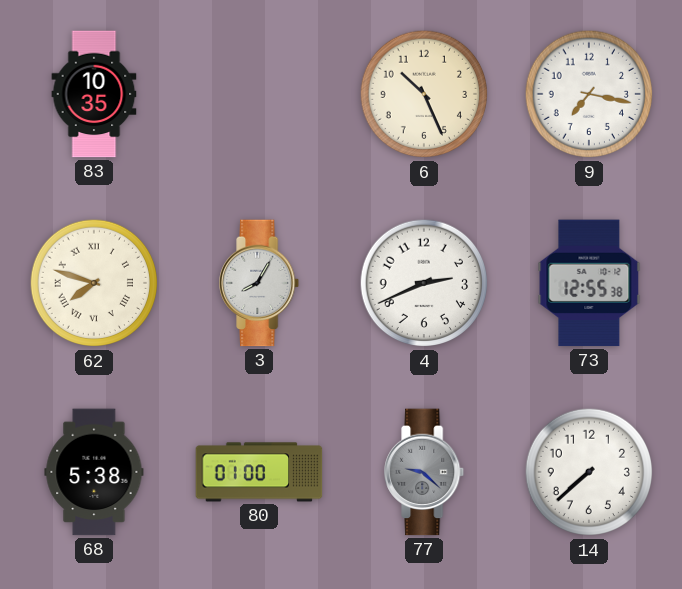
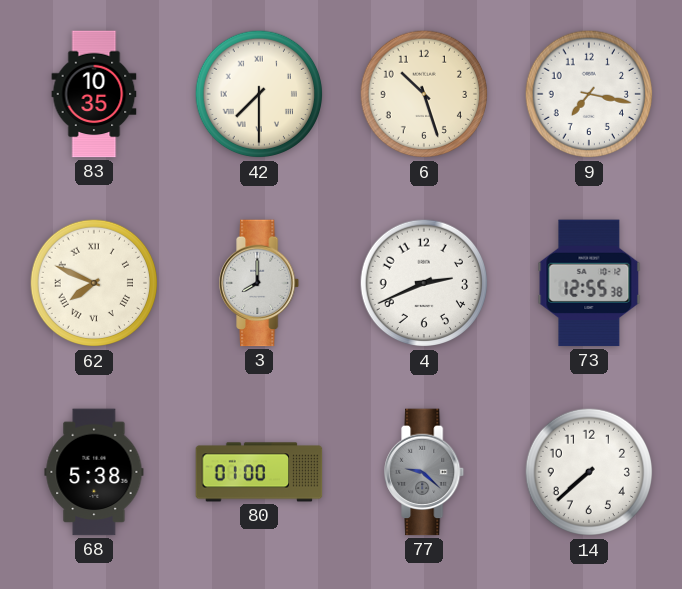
42: none -> 7:30
6: 10:26 -> 10:27
62: 7:48 -> 7:49
3: 8:05 -> 8:00
